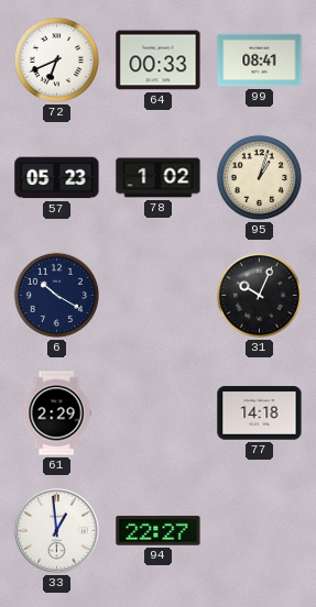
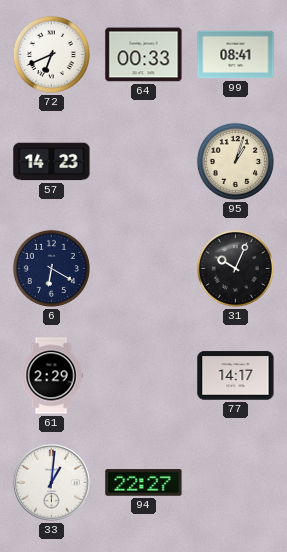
57: 05:23 -> 14:23
78: 1:02 -> none
6: 10:20 -> 6:20
77: 14:18 -> 14:17
33: 12:59 -> 1:01
